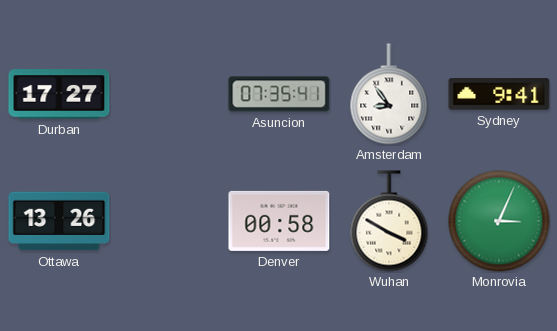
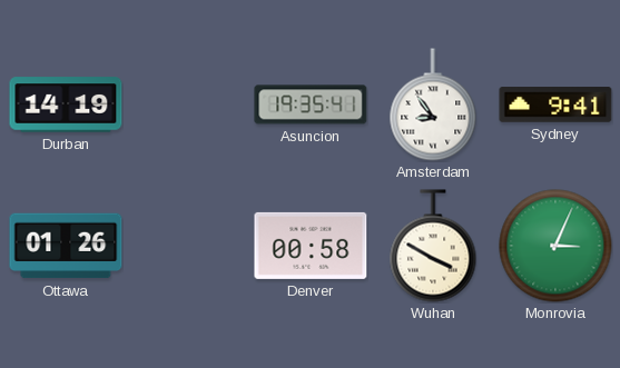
Durban: 17:27 -> 14:19
Asuncion: 07:35 -> 19:35
Ottawa: 13:26 -> 01:26
